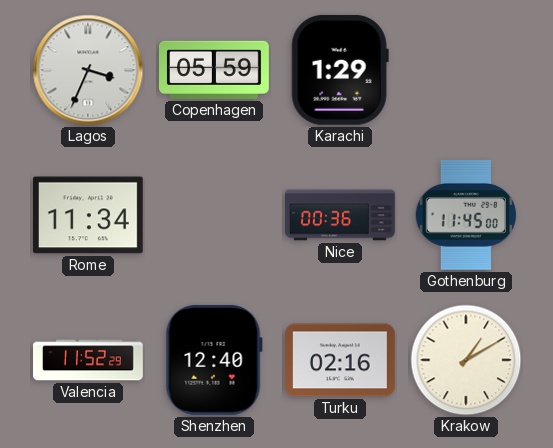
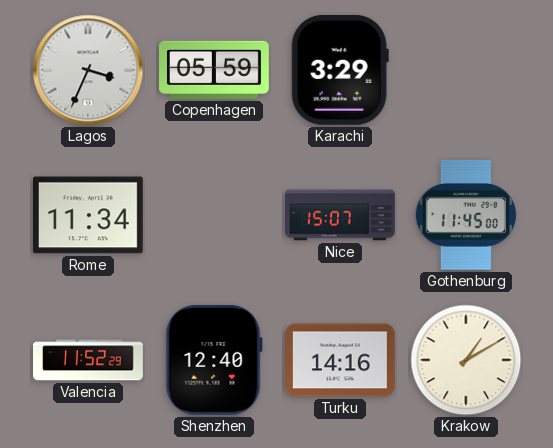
Karachi: 1:29 -> 3:29
Nice: 00:36 -> 15:07
Turku: 02:16 -> 14:16
